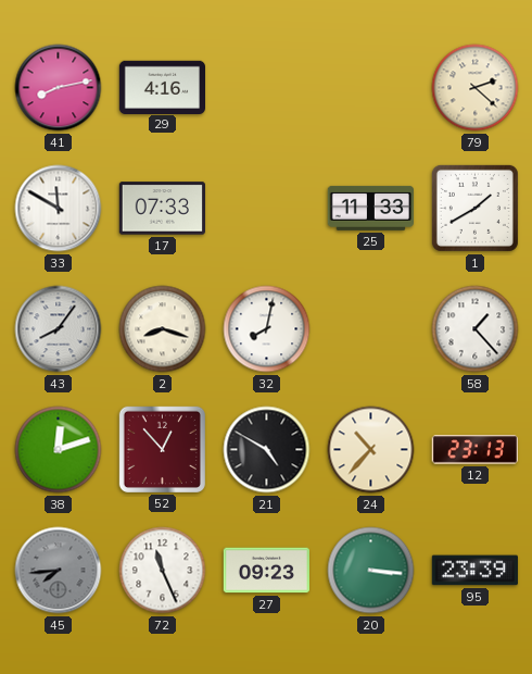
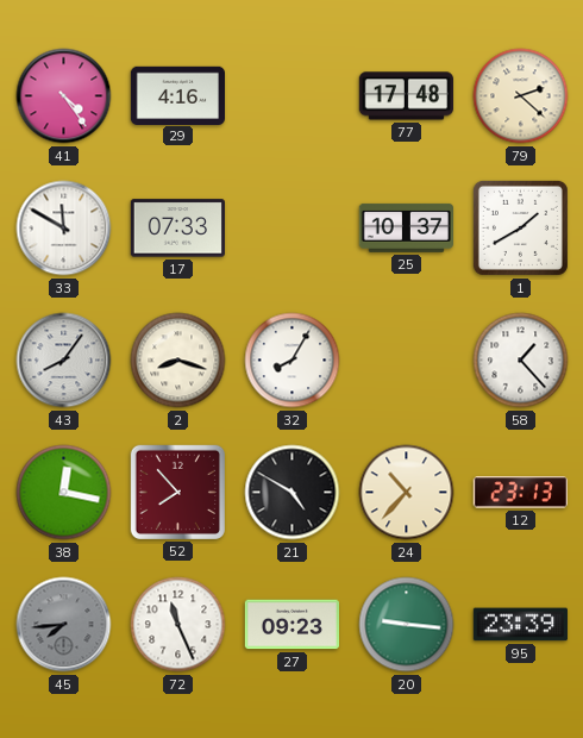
41: 8:13 -> 4:24
77: none -> 17:48
25: 11:33 -> 10:37
32: 8:02 -> 8:05
38: 12:12 -> 12:17
52: 12:53 -> 7:53
20: 3:16 -> 9:16
